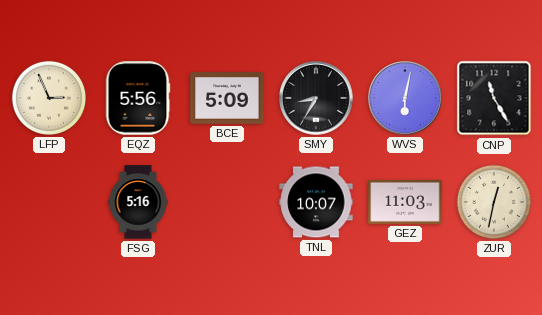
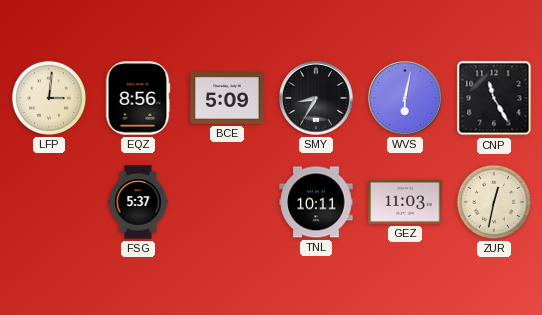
LFP: 2:56 -> 3:01
EQZ: 5:56 -> 8:56
FSG: 5:16 -> 5:37
TNL: 10:07 -> 10:11
